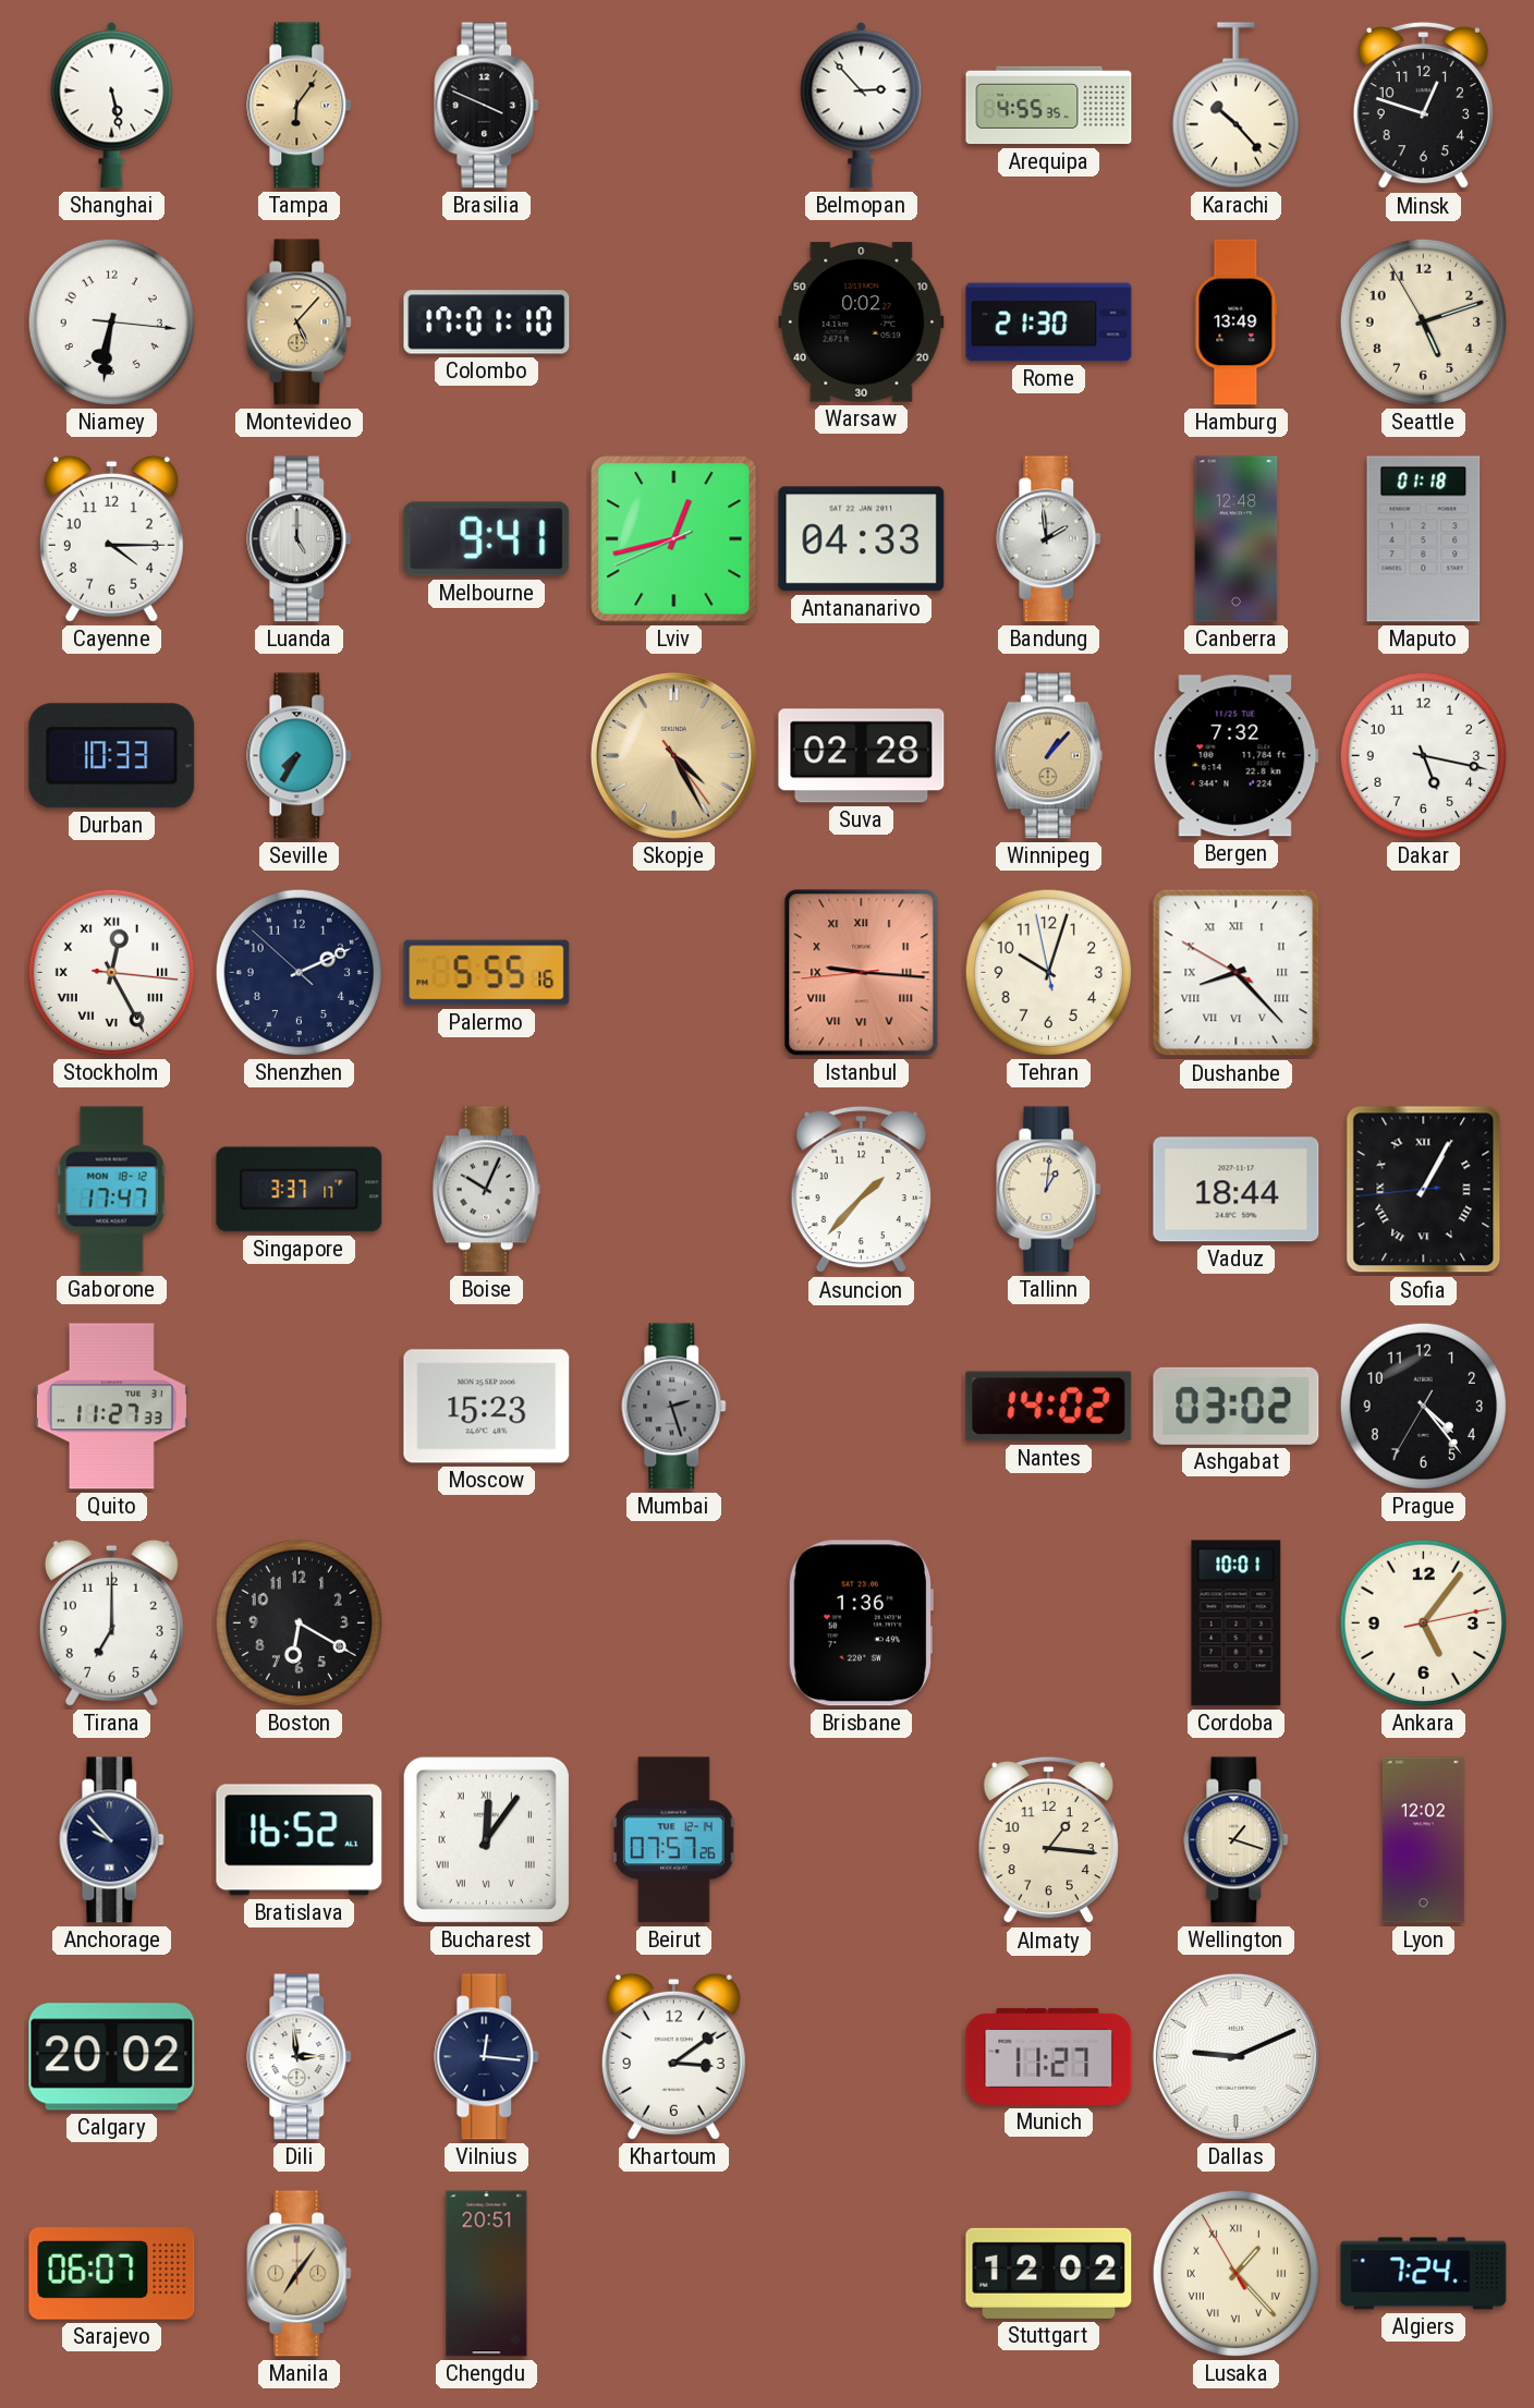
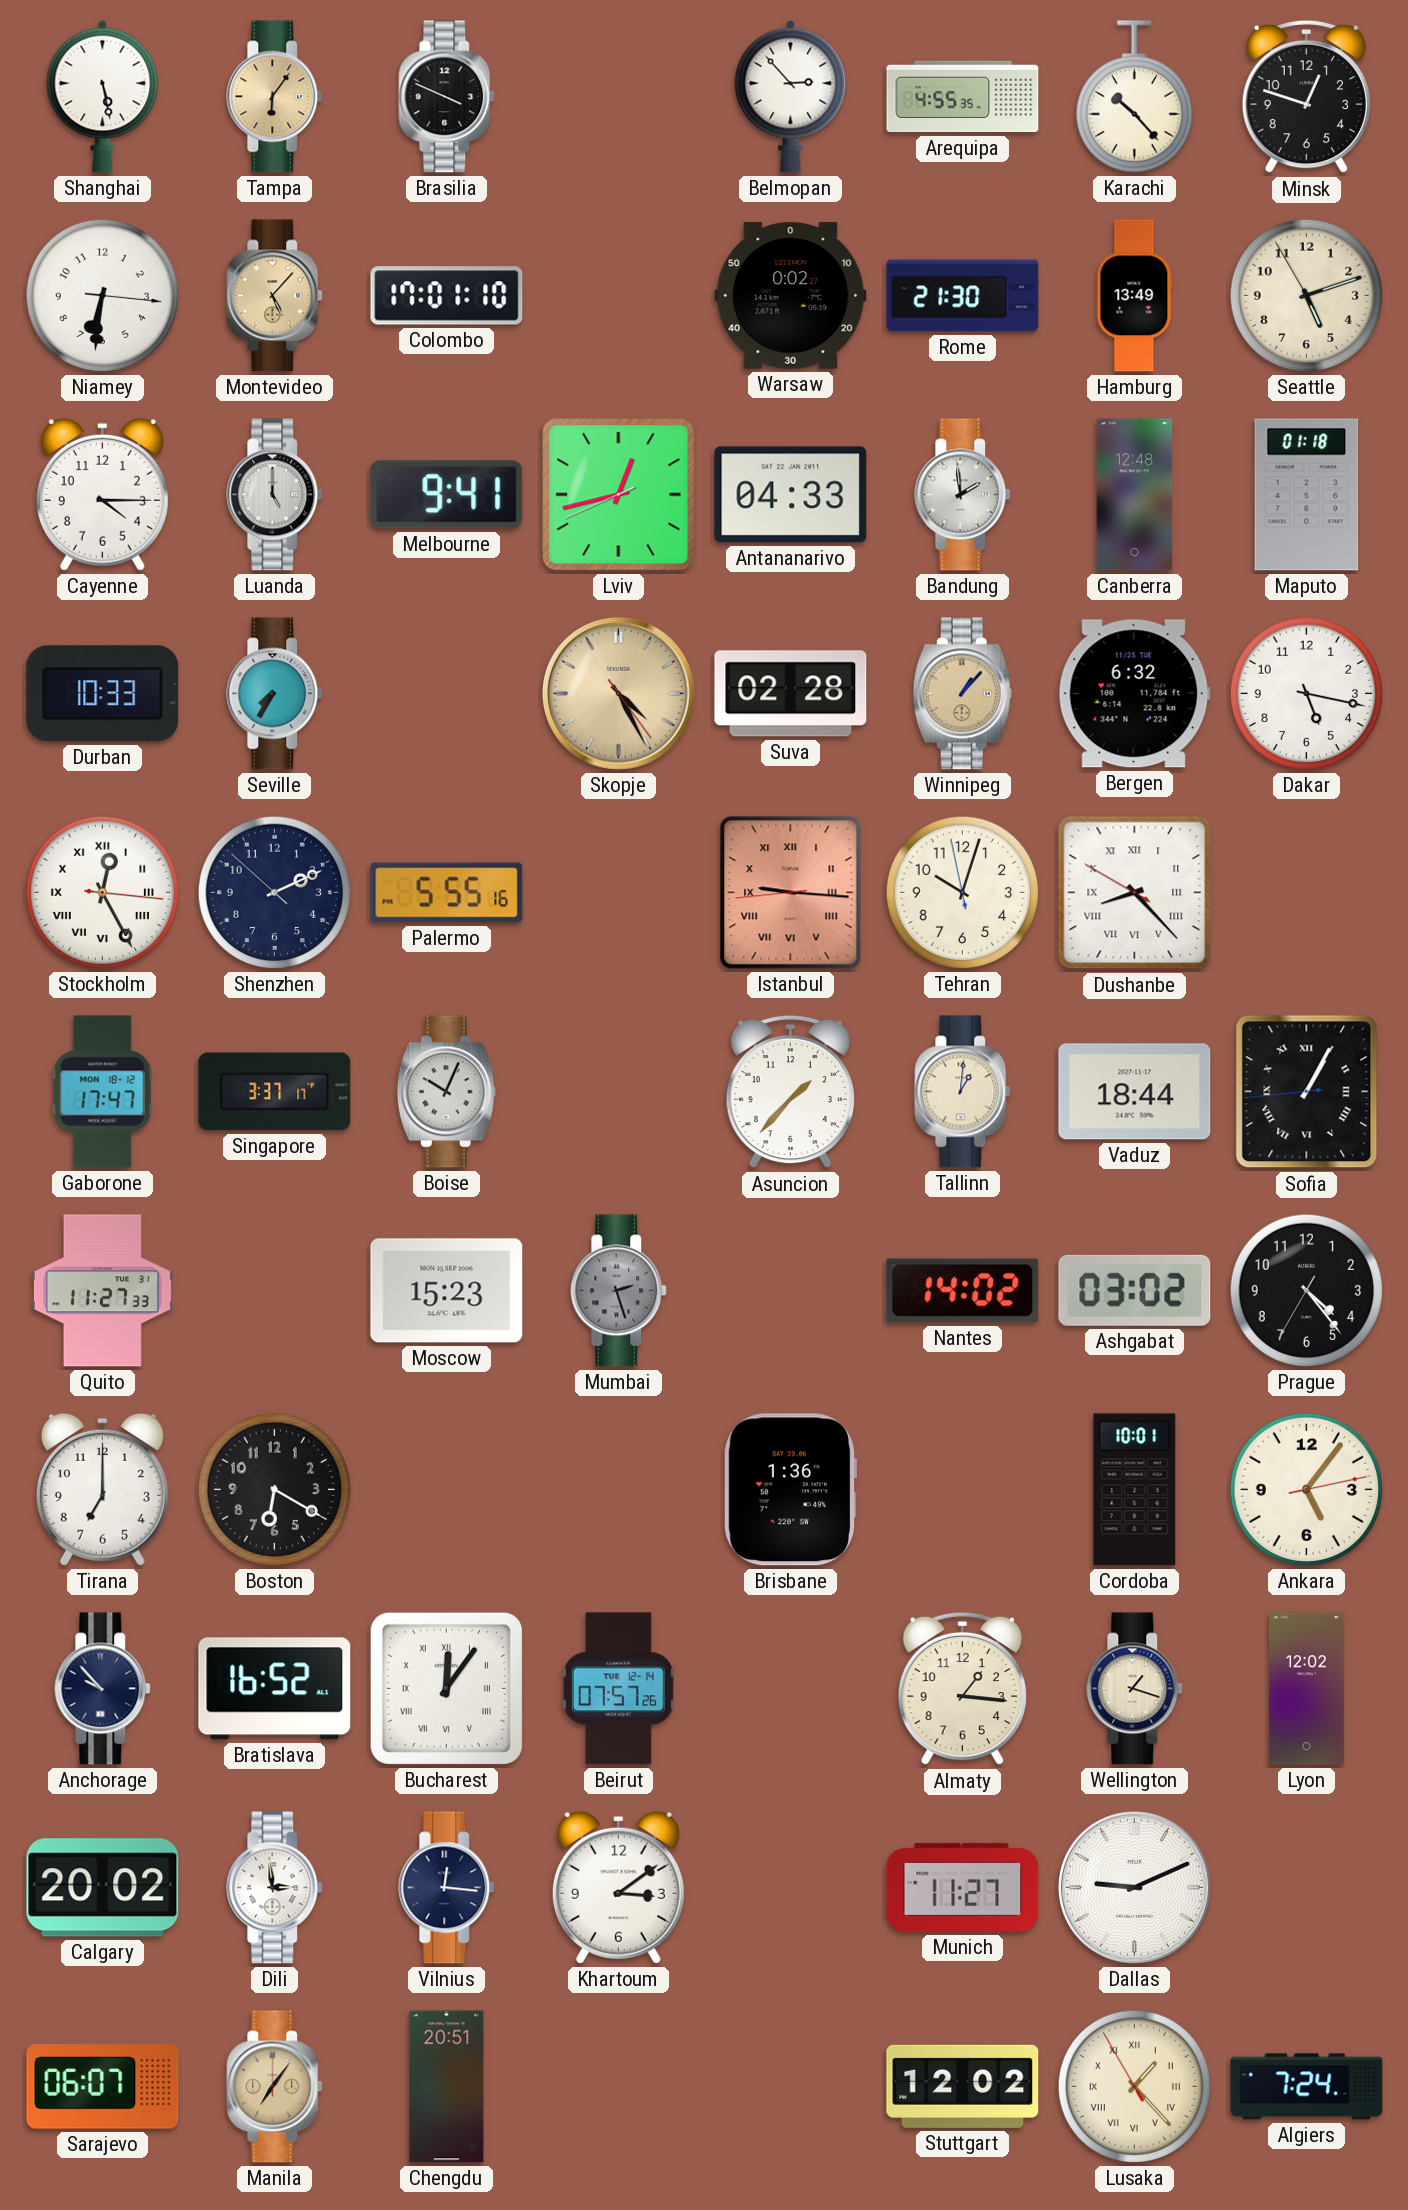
Bergen: 7:32 -> 6:32
